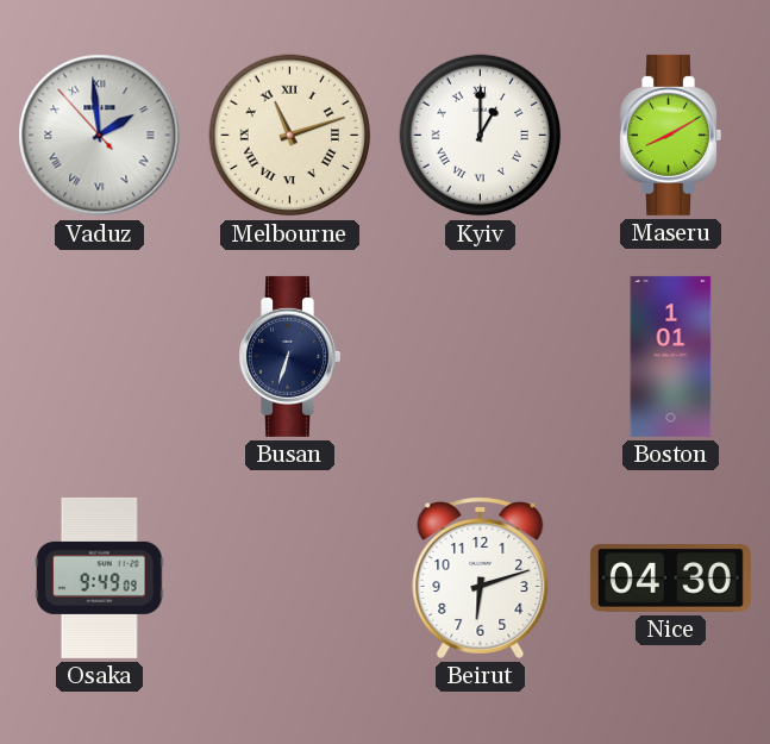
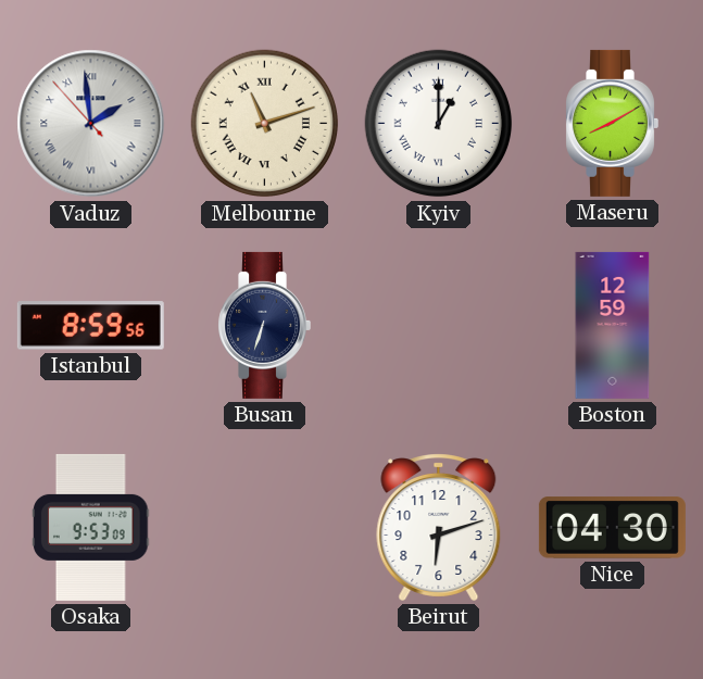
Istanbul: none -> 8:59
Boston: 1:01 -> 12:59
Osaka: 9:49 -> 9:53
